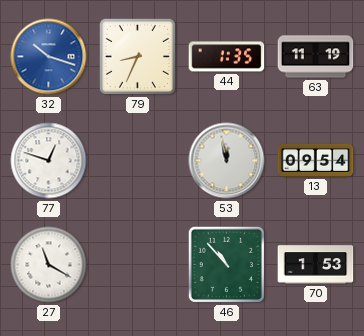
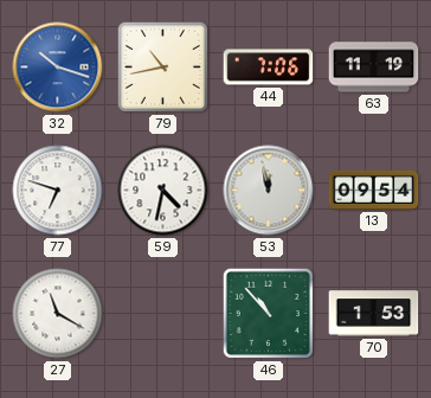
79: 8:34 -> 10:43
44: 1:35 -> 7:06
77: 12:48 -> 6:48
59: none -> 4:32
